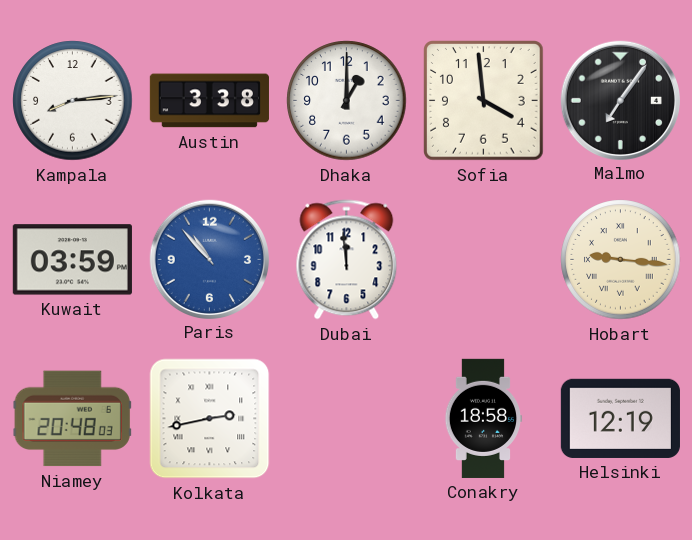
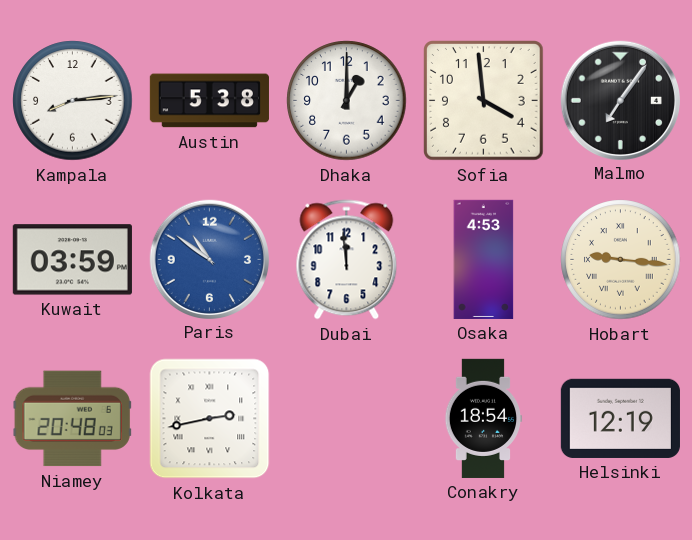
Austin: 3:38 -> 5:38
Paris: 10:53 -> 10:51
Osaka: none -> 4:53
Conakry: 18:58 -> 18:54
